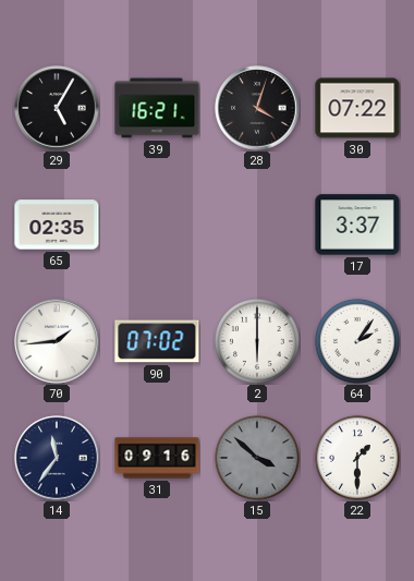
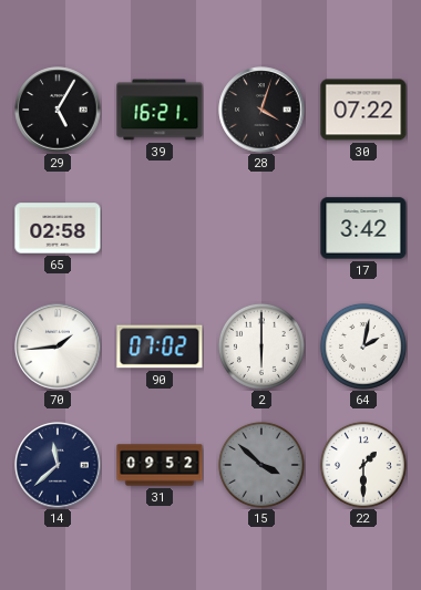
65: 02:35 -> 02:58
17: 3:37 -> 3:42
64: 2:06 -> 2:02
14: 11:36 -> 11:38
31: 09:16 -> 09:52
